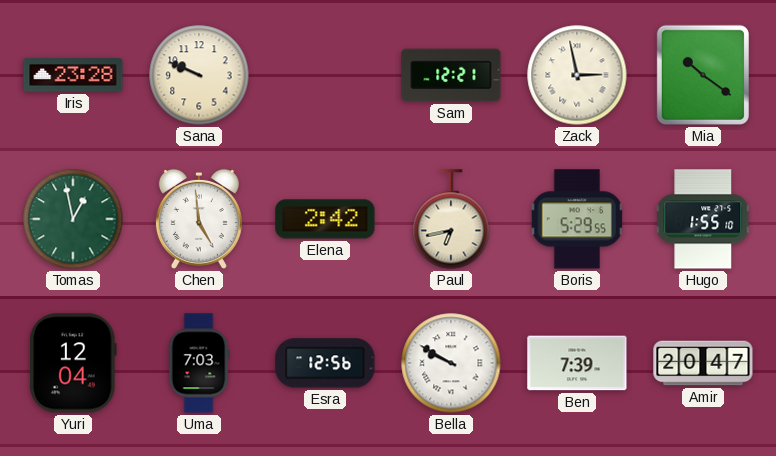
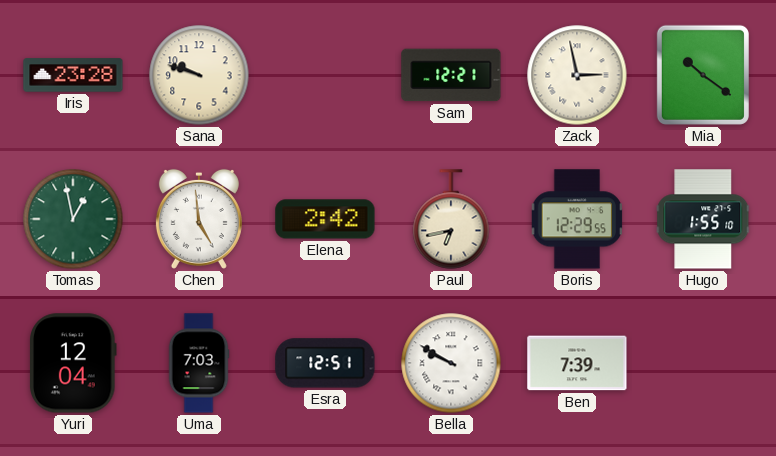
Sana: 9:49 -> 9:48
Boris: 5:29 -> 12:29
Esra: 12:56 -> 12:51
Amir: 20:47 -> none
